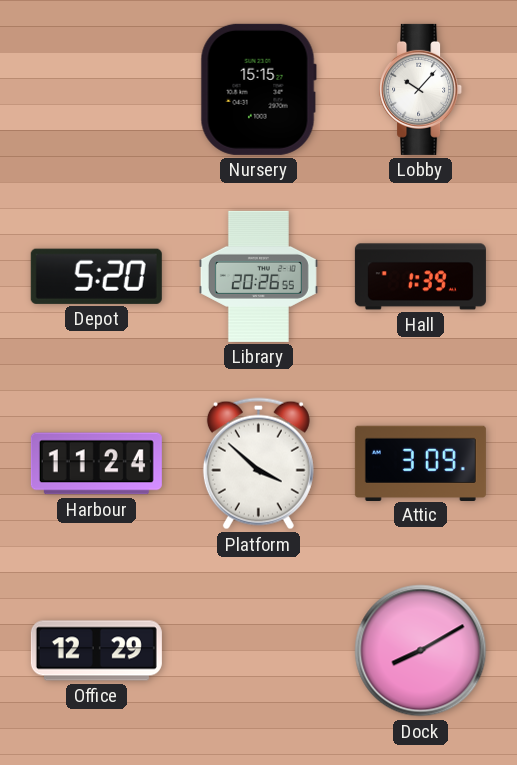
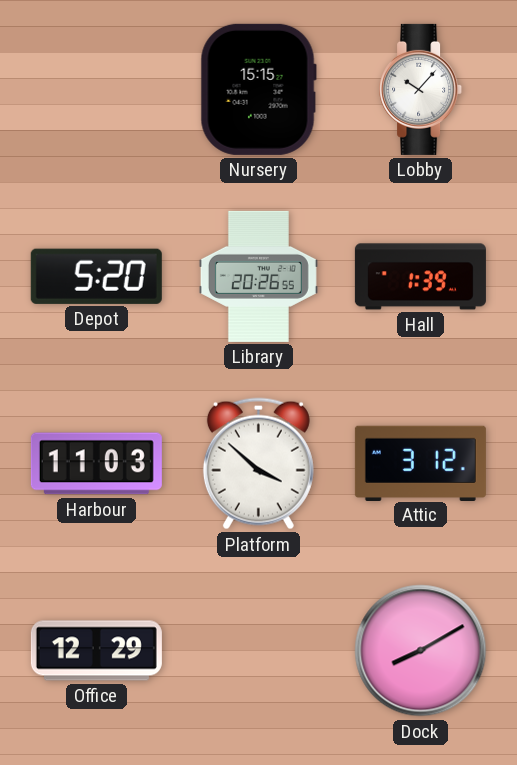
Harbour: 11:24 -> 11:03
Attic: 3:09 -> 3:12
